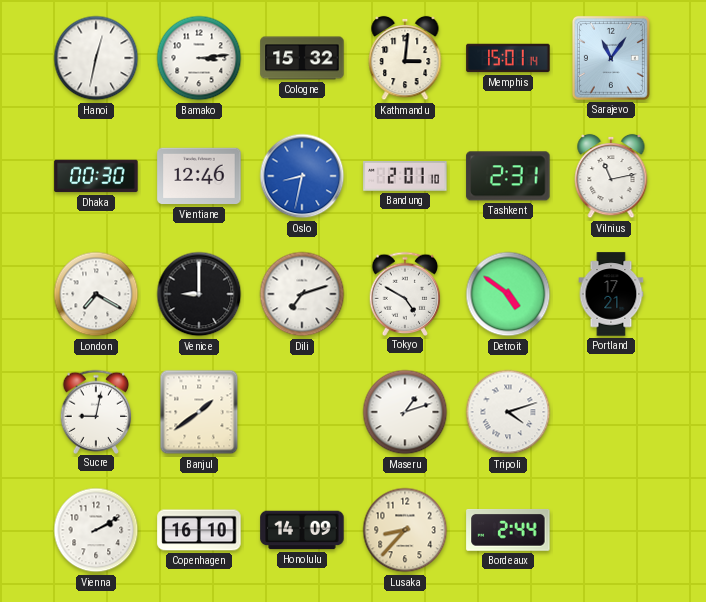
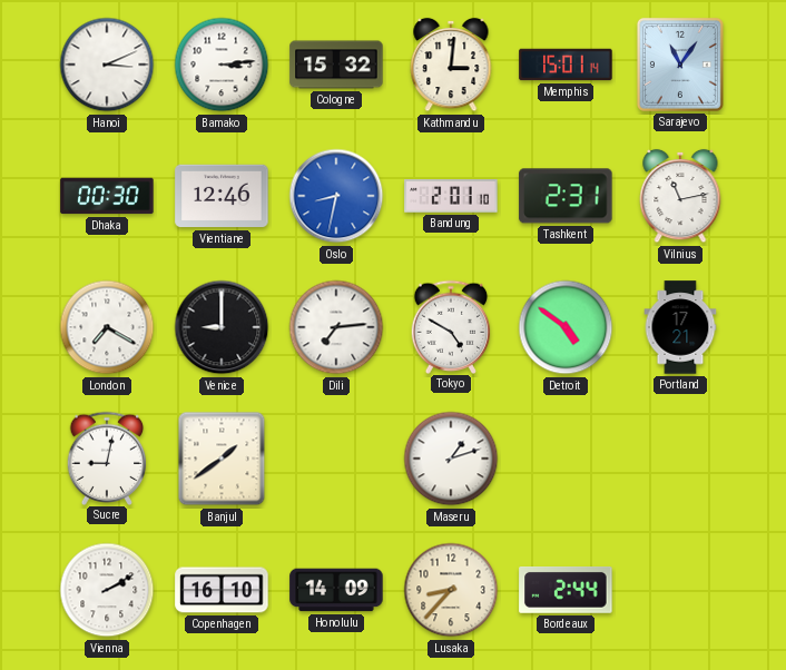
Hanoi: 12:32 -> 3:11
Dili: 7:12 -> 7:14
Tripoli: 4:12 -> none
